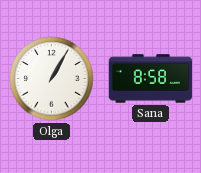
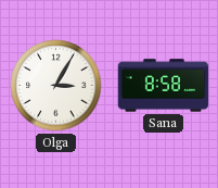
Olga: 1:05 -> 3:05
